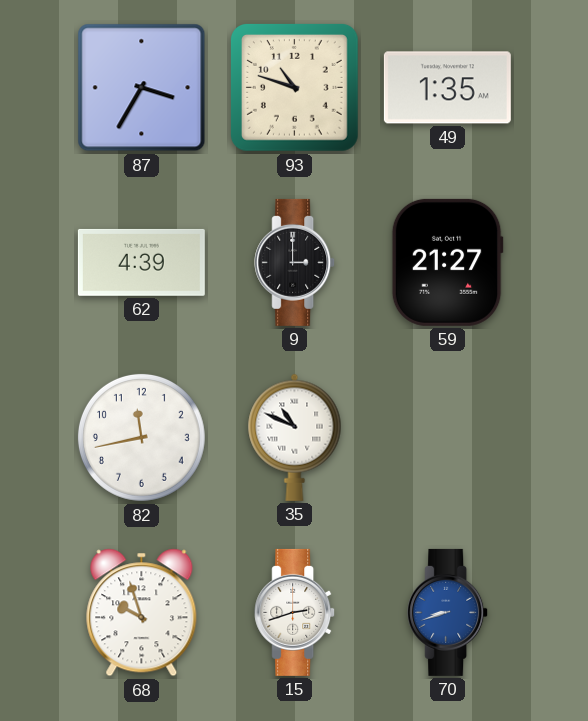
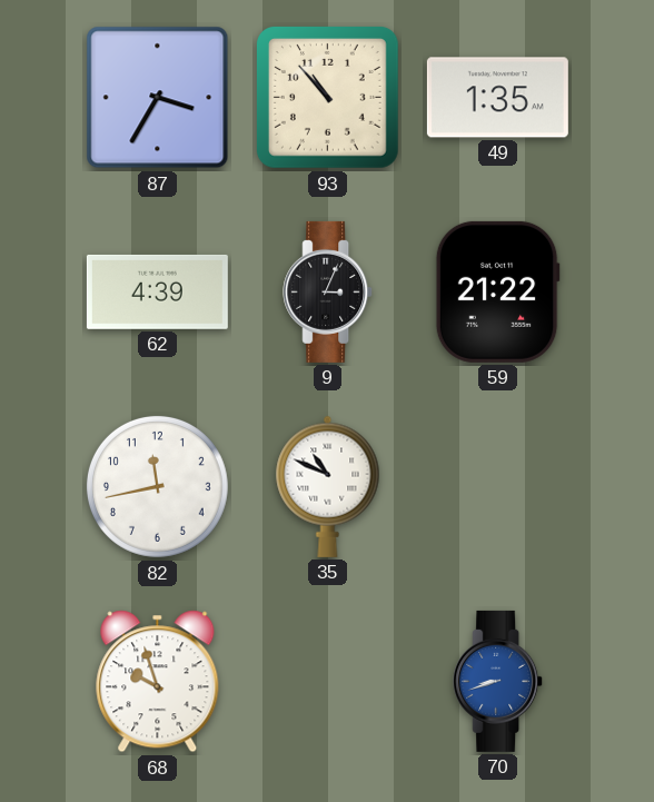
93: 10:48 -> 10:53
9: 3:00 -> 3:04
59: 21:27 -> 21:22
15: 2:42 -> none
